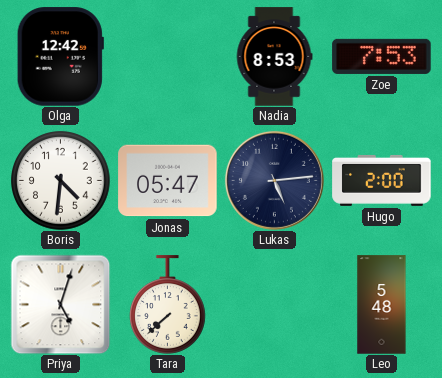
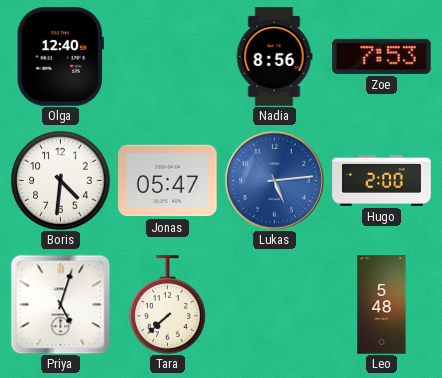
Olga: 12:42 -> 12:40
Nadia: 8:53 -> 8:56
Lukas dial: navy -> blue
